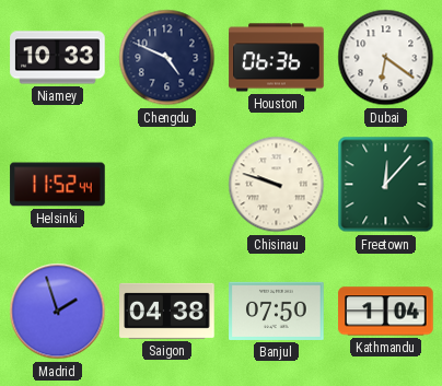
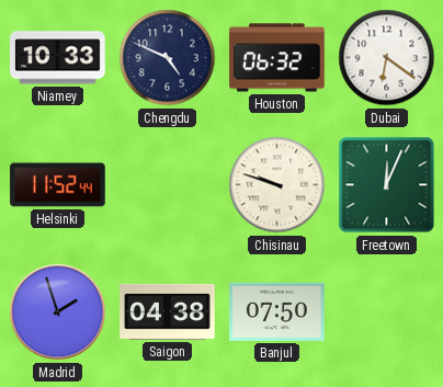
Houston: 06:36 -> 06:32
Freetown: 12:07 -> 12:04
Kathmandu: 1:04 -> none
